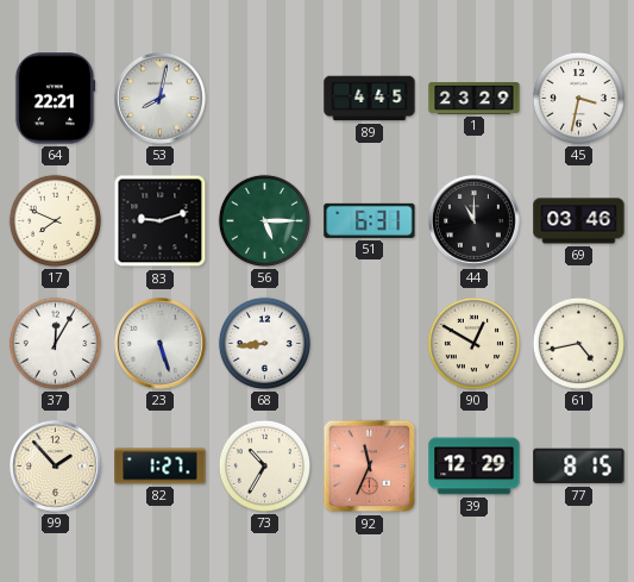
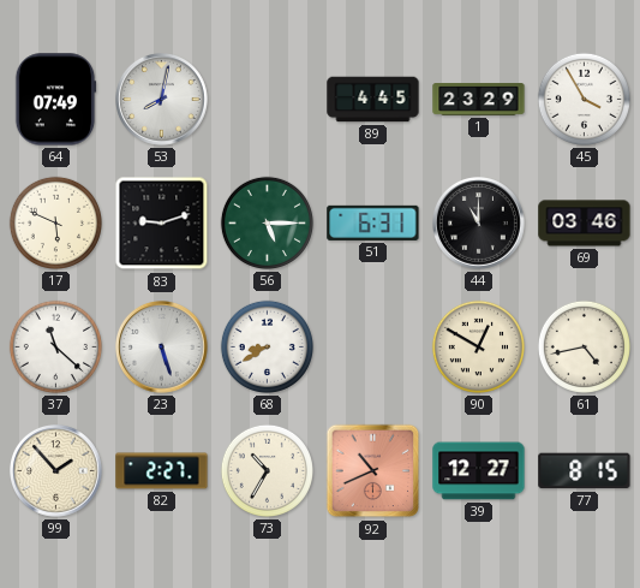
64: 22:21 -> 07:49
45: 3:32 -> 3:55
17: 7:49 -> 5:49
37: 12:05 -> 11:22
68: 8:44 -> 8:40
82: 1:27 -> 2:27
92: 11:34 -> 10:41
39: 12:29 -> 12:27
